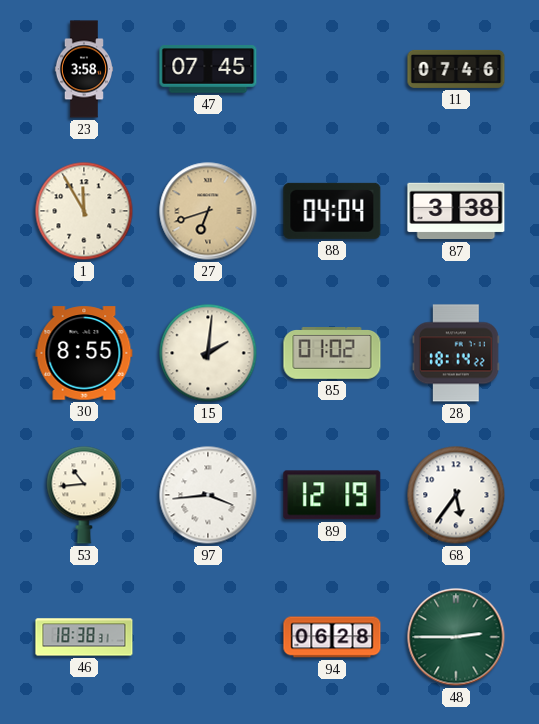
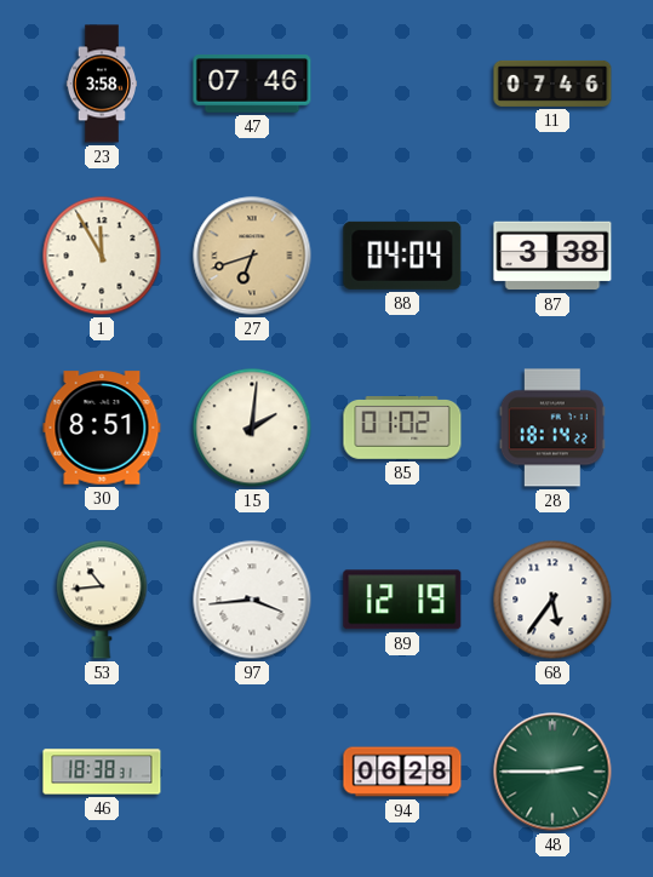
47: 07:45 -> 07:46
30: 8:55 -> 8:51
